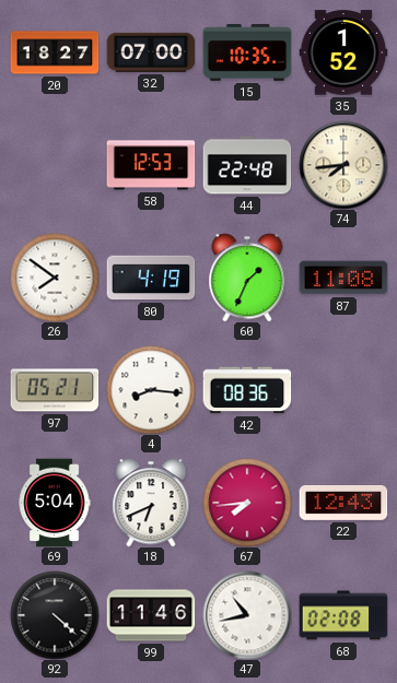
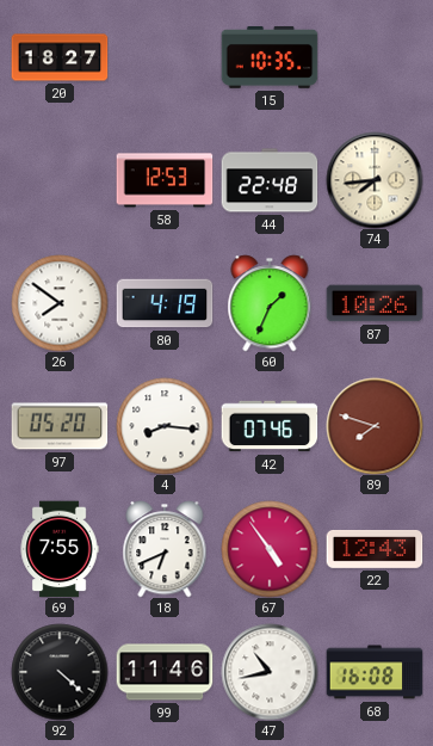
32: 07:00 -> none
35: 1:52 -> none
87: 11:08 -> 10:26
97: 05:21 -> 05:20
42: 08:36 -> 07:46
89: none -> 7:48
69: 5:04 -> 7:55
67: 7:44 -> 4:54
68: 02:08 -> 16:08
